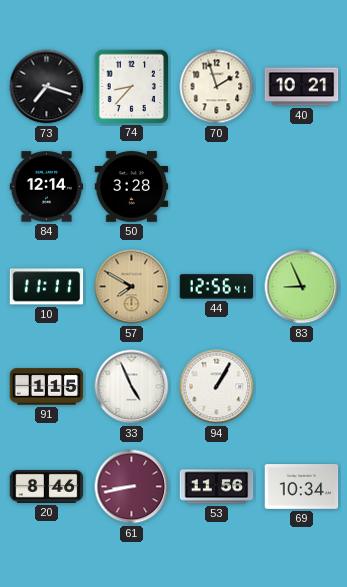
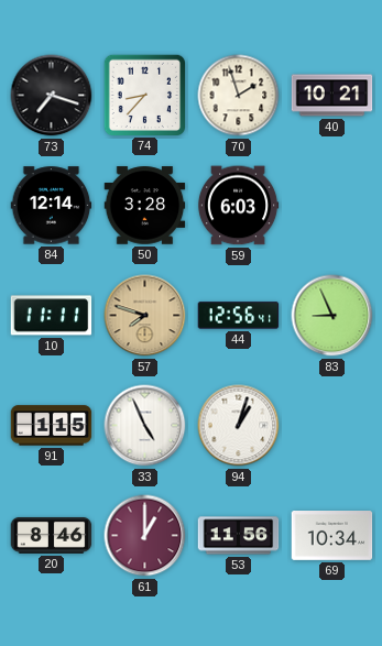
59: none -> 6:03
57: 7:50 -> 7:48
94: 1:05 -> 1:03
61: 8:43 -> 1:00
